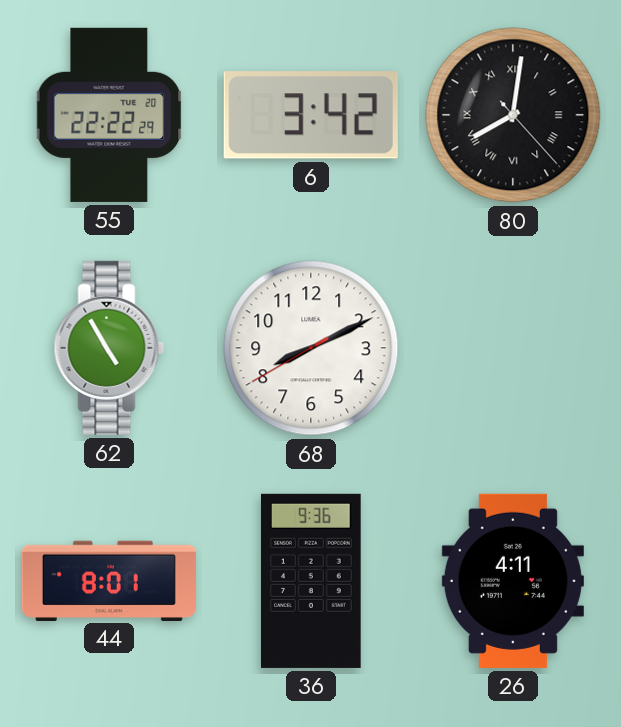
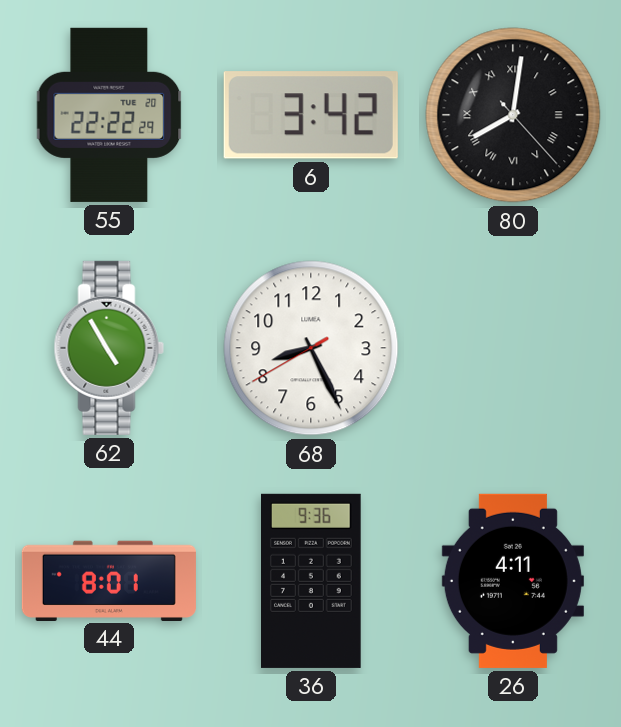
68: 8:10 -> 8:25
